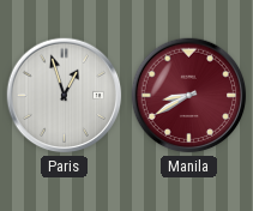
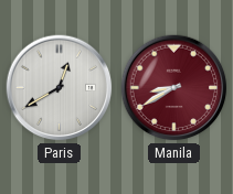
Paris: 12:57 -> 12:40
